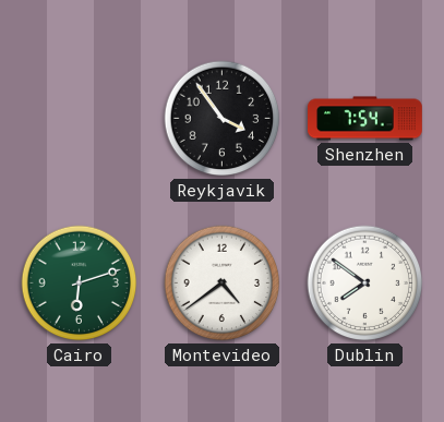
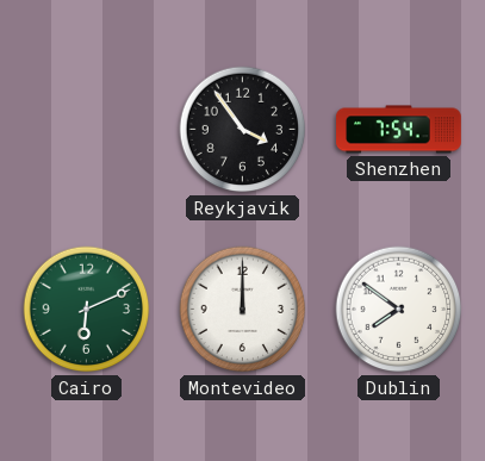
Cairo: 6:12 -> 6:11
Montevideo: 4:39 -> 12:00
